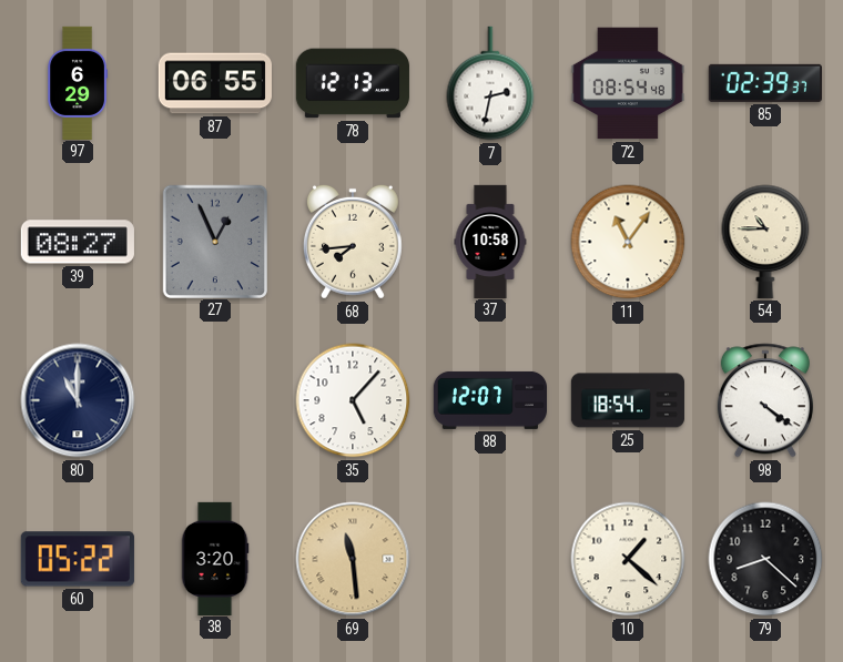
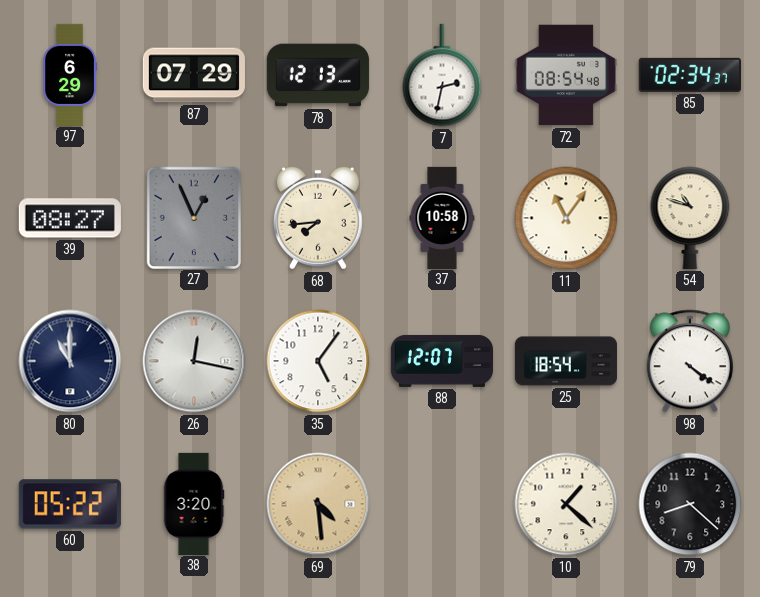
87: 06:55 -> 07:29
85: 02:39 -> 02:34
54: 10:45 -> 10:48
26: none -> 12:17
35: 5:07 -> 5:06
69: 11:29 -> 4:29
